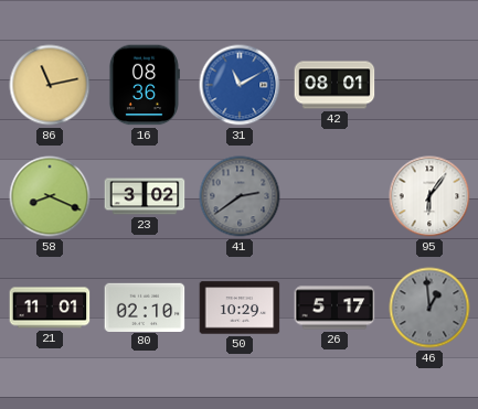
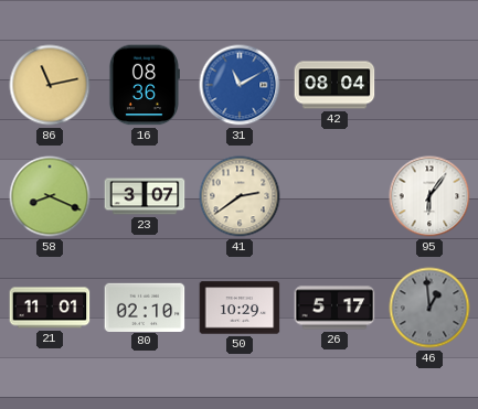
42: 08:01 -> 08:04
23: 3:02 -> 3:07
41 dial: grey -> cream
